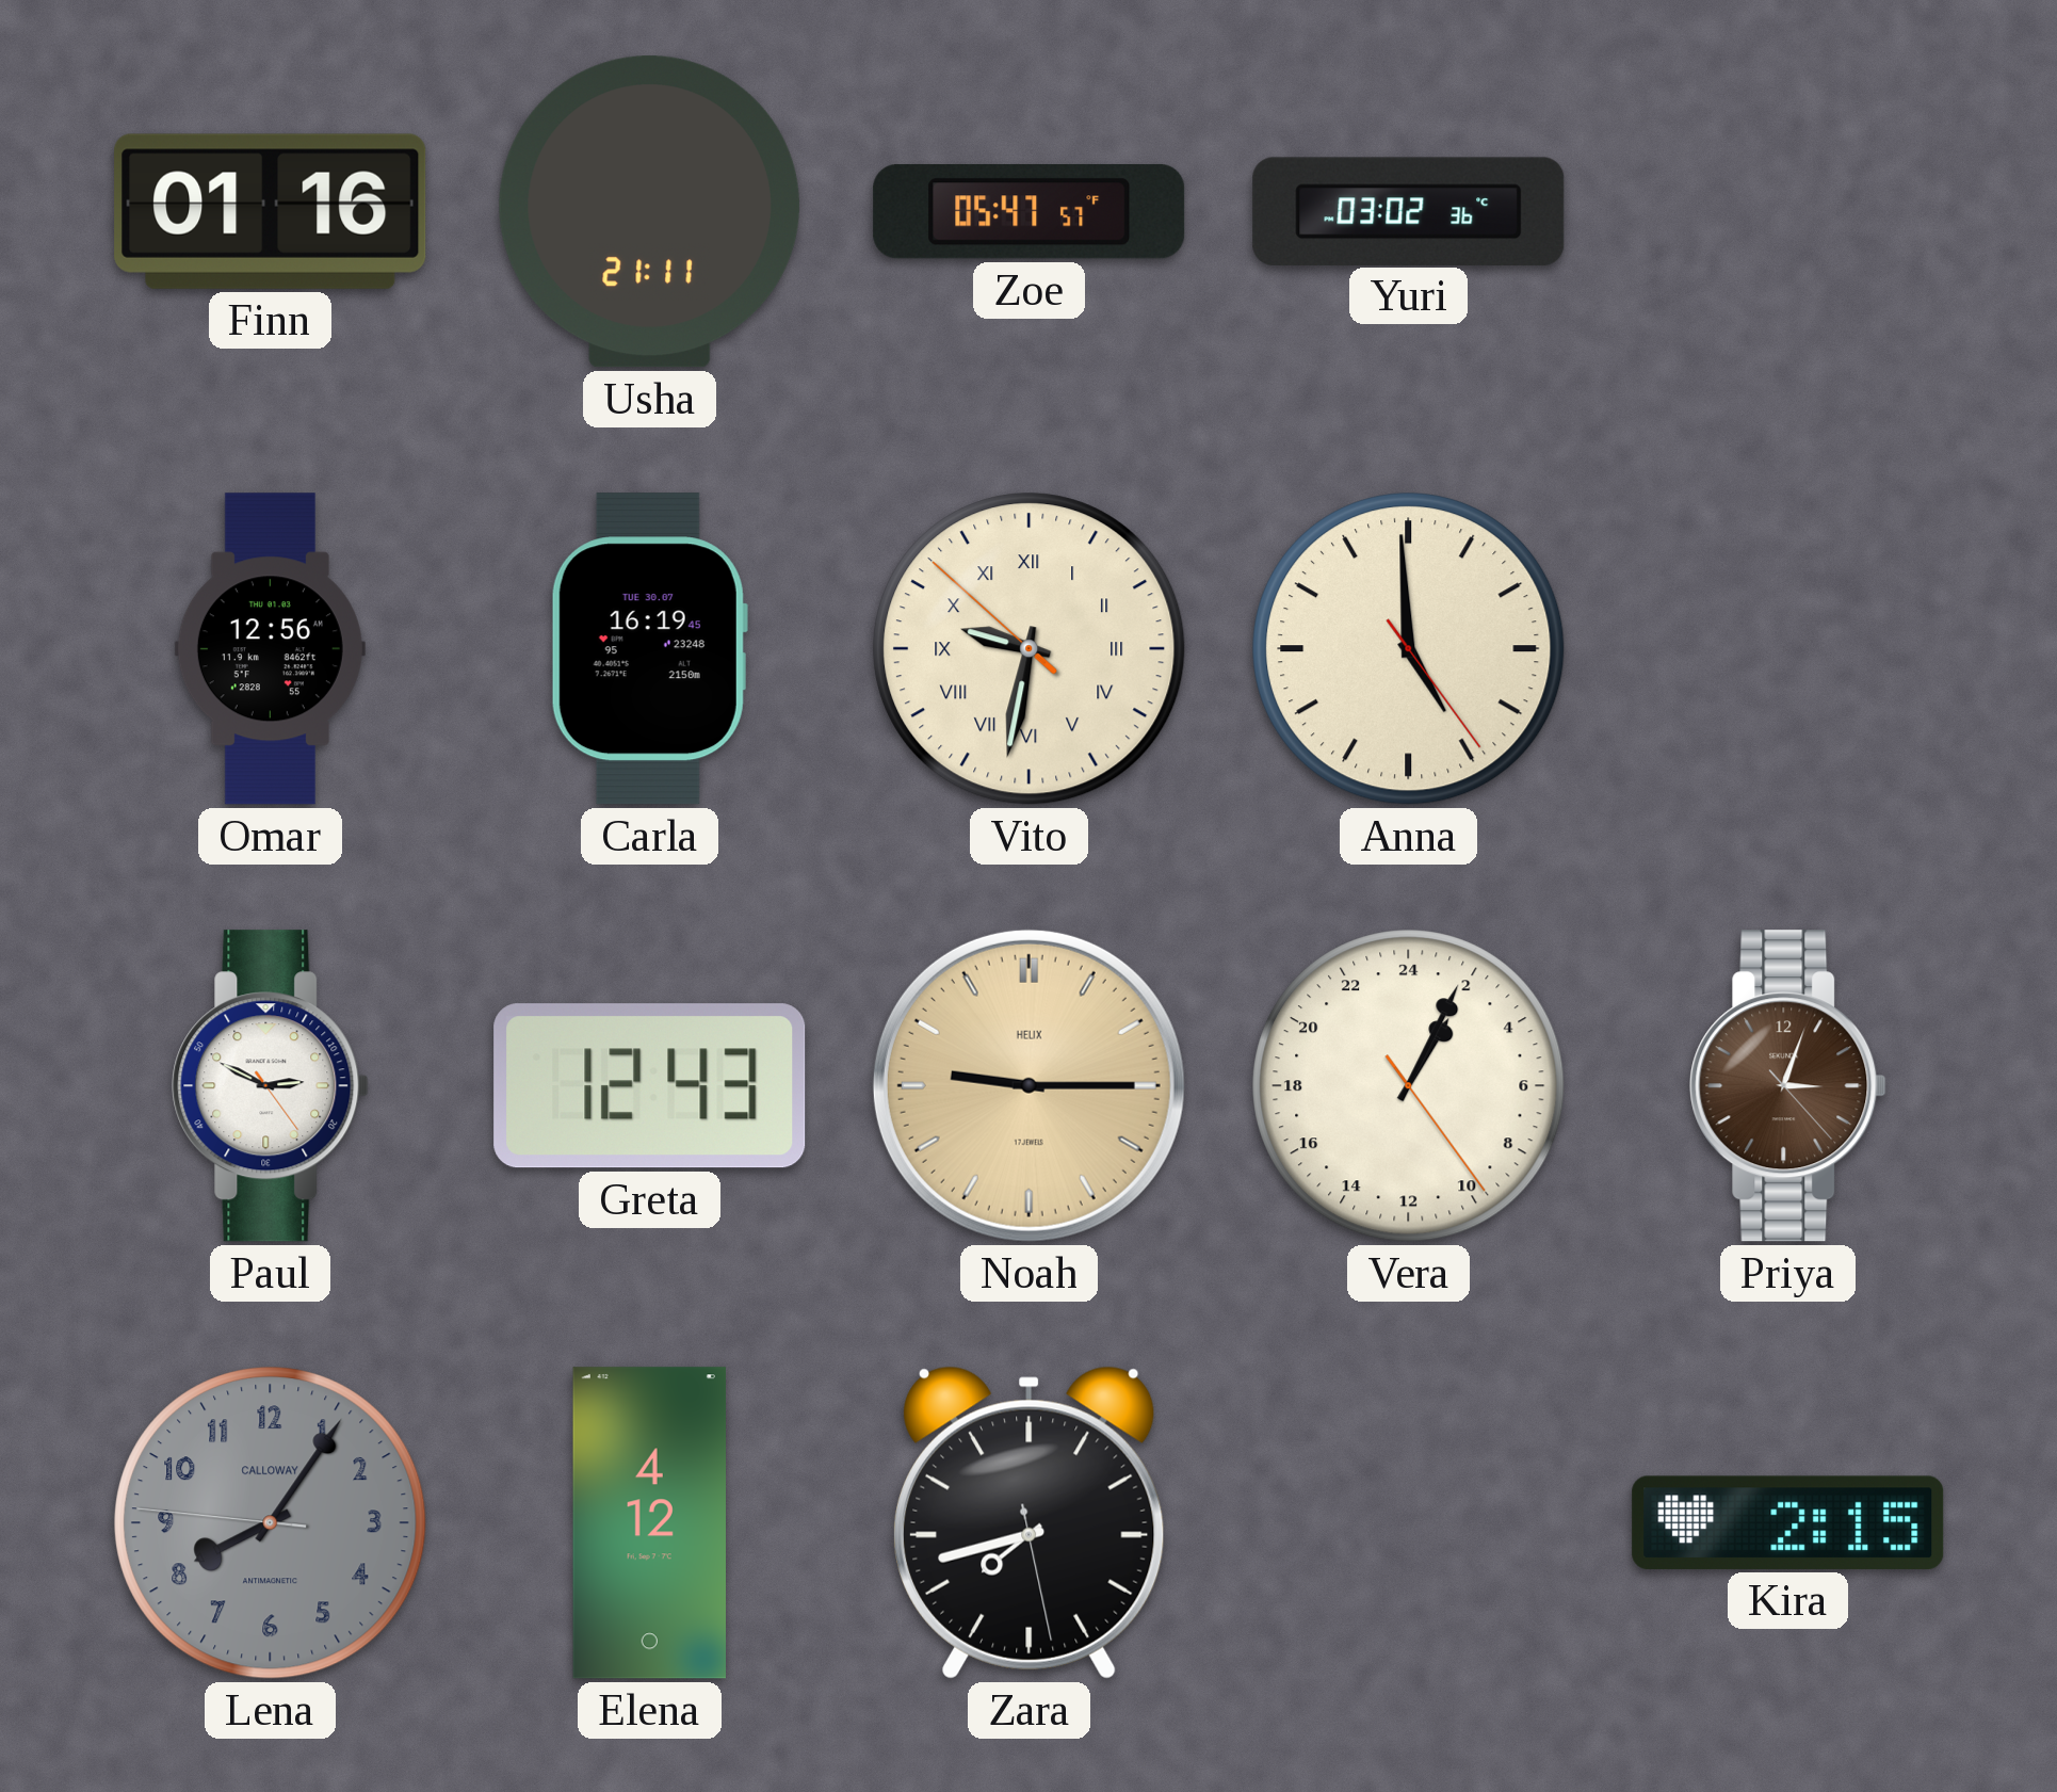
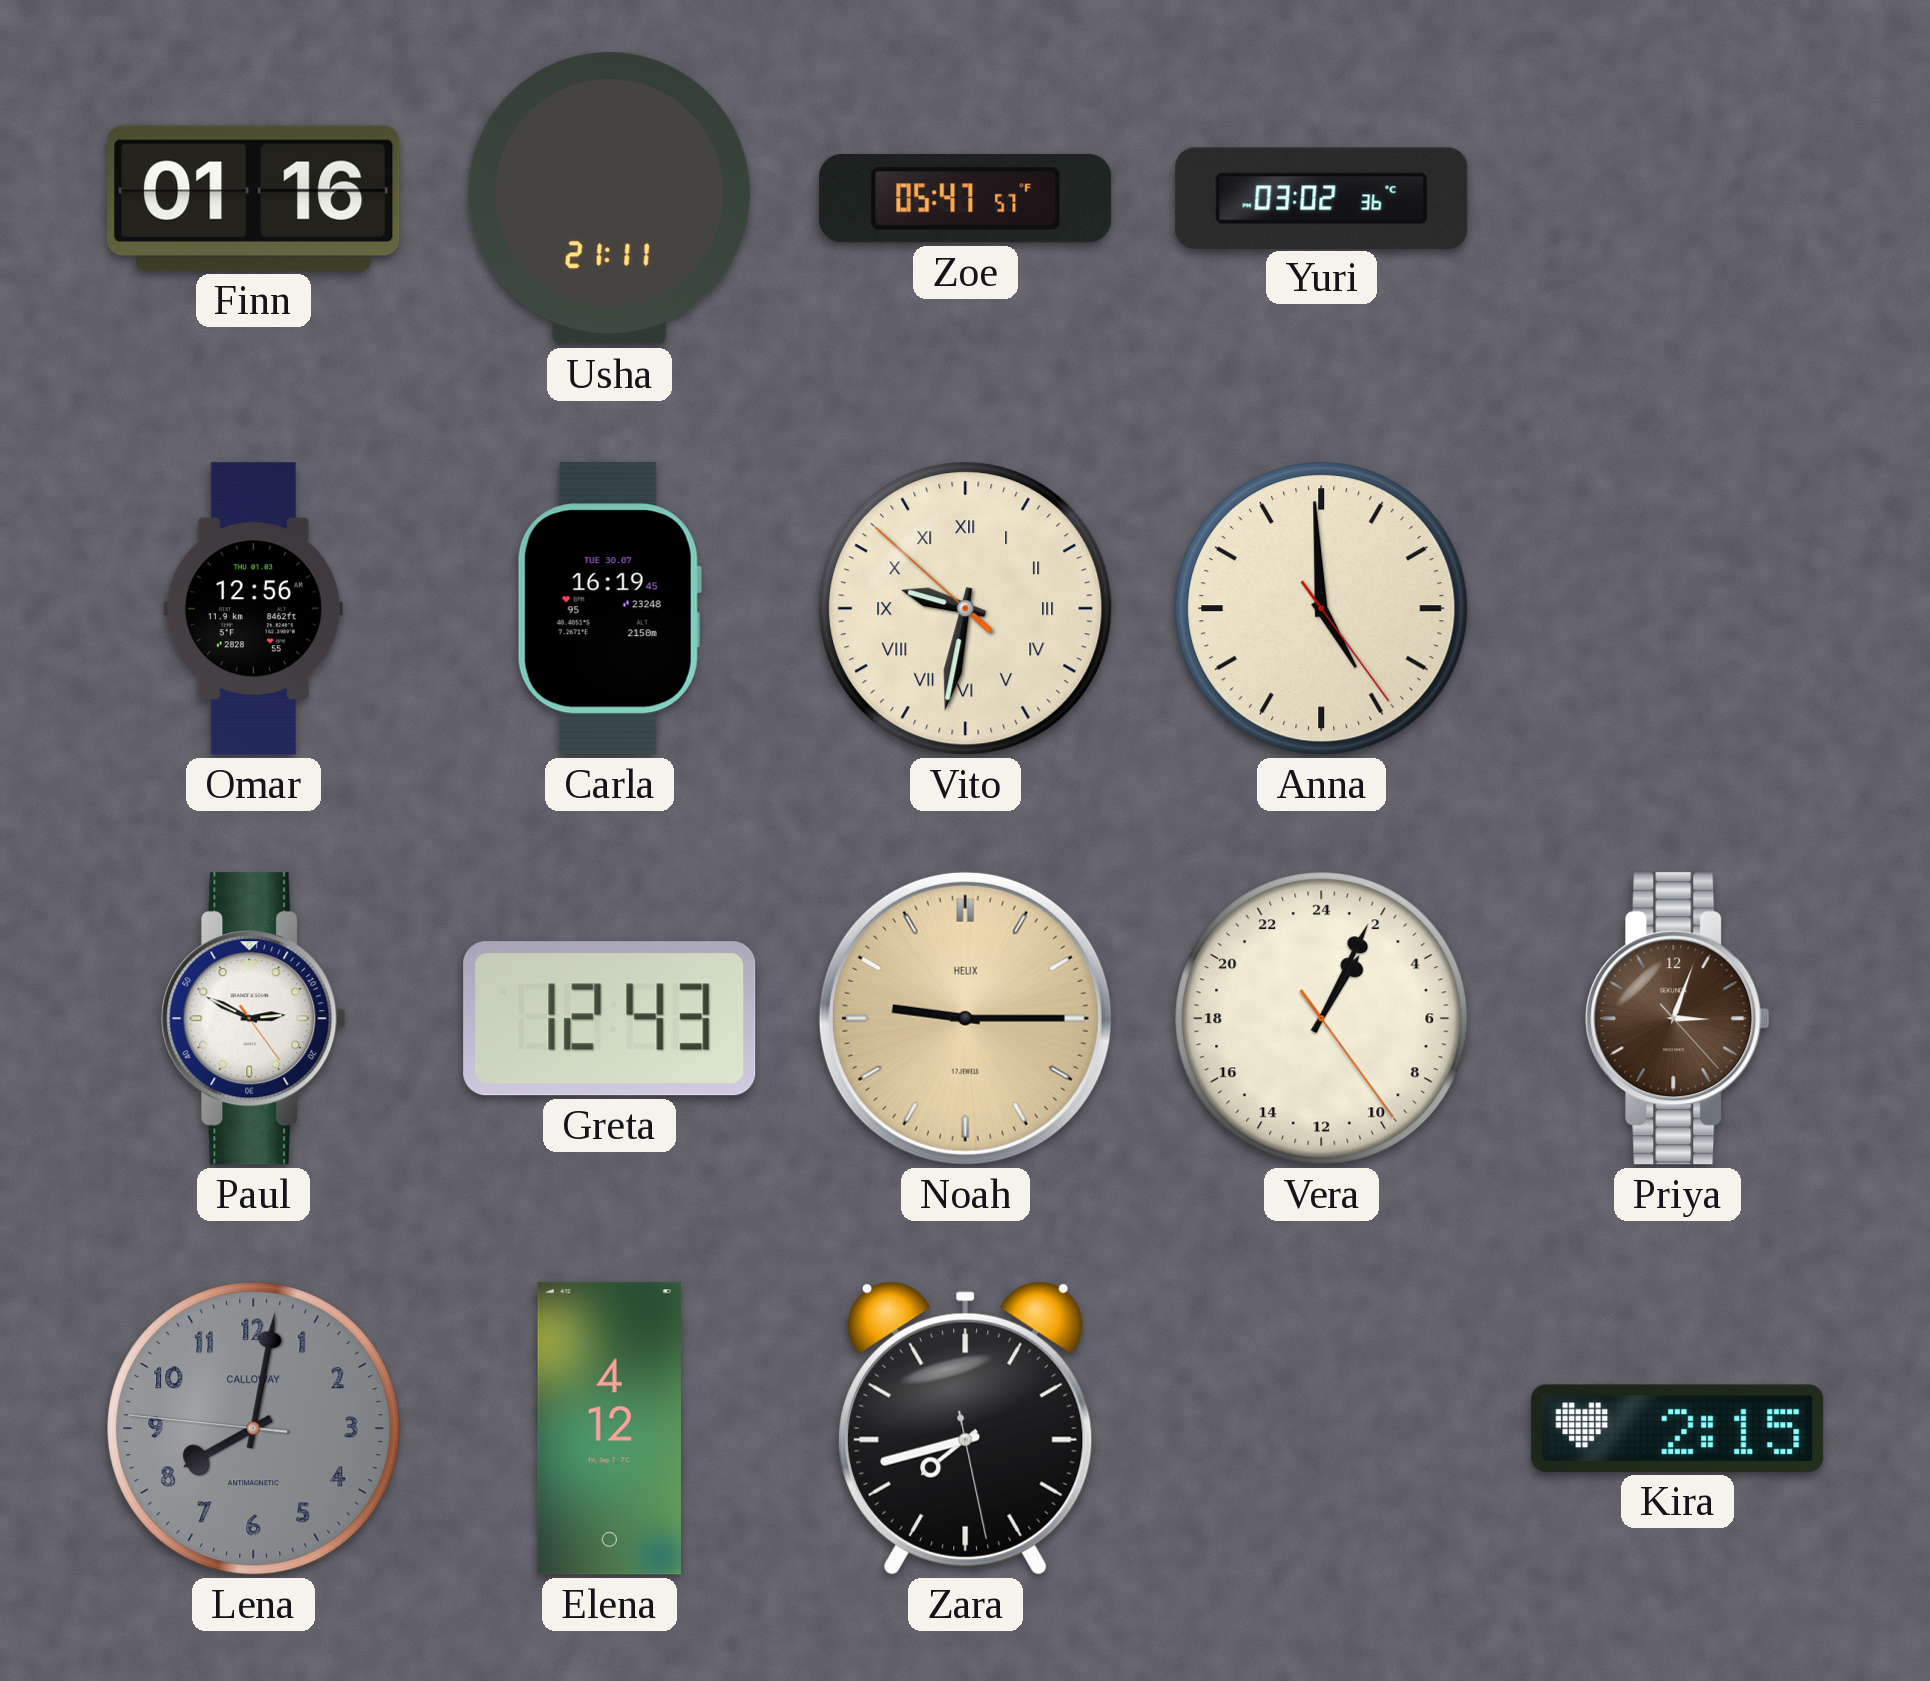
Lena: 8:05 -> 8:01
